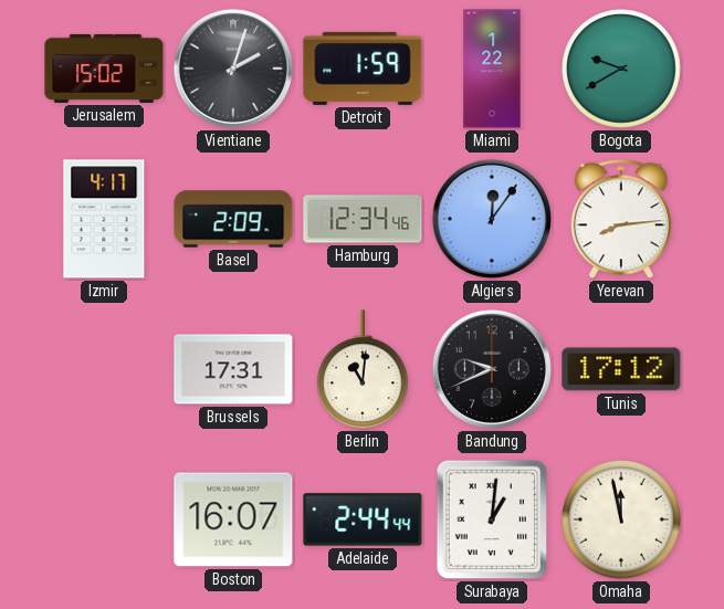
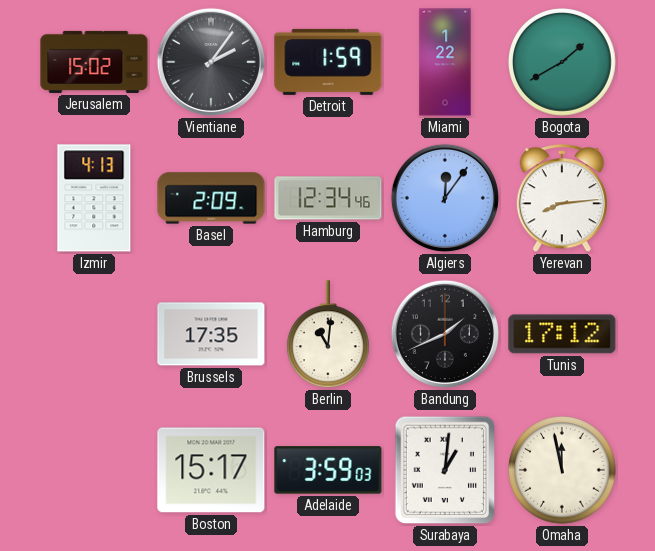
Vientiane: 2:03 -> 2:06
Bogota: 9:40 -> 1:40
Izmir: 4:17 -> 4:13
Brussels: 17:31 -> 17:35
Bandung: 9:41 -> 1:41
Boston: 16:07 -> 15:17
Adelaide: 2:44 -> 3:59
